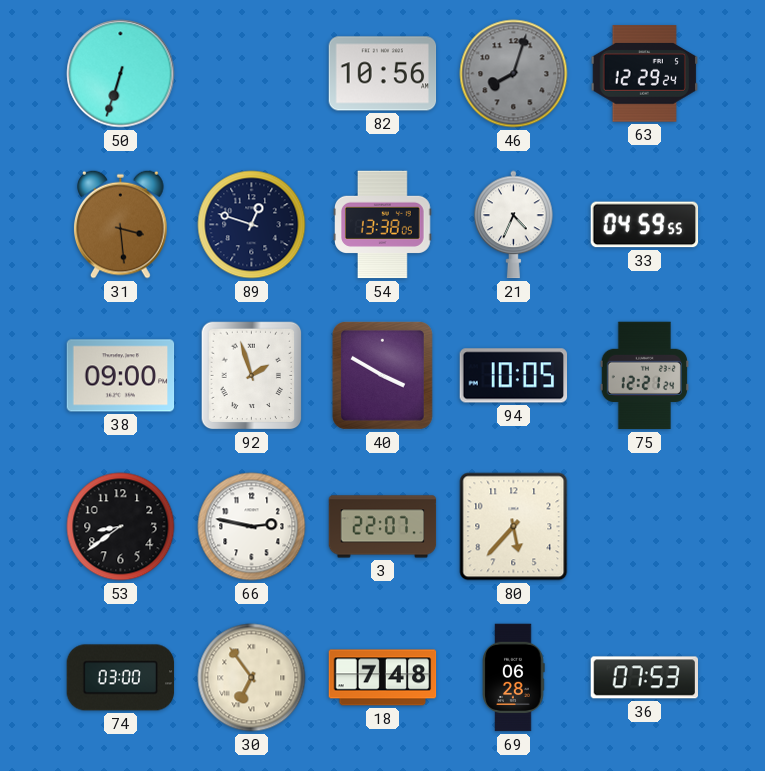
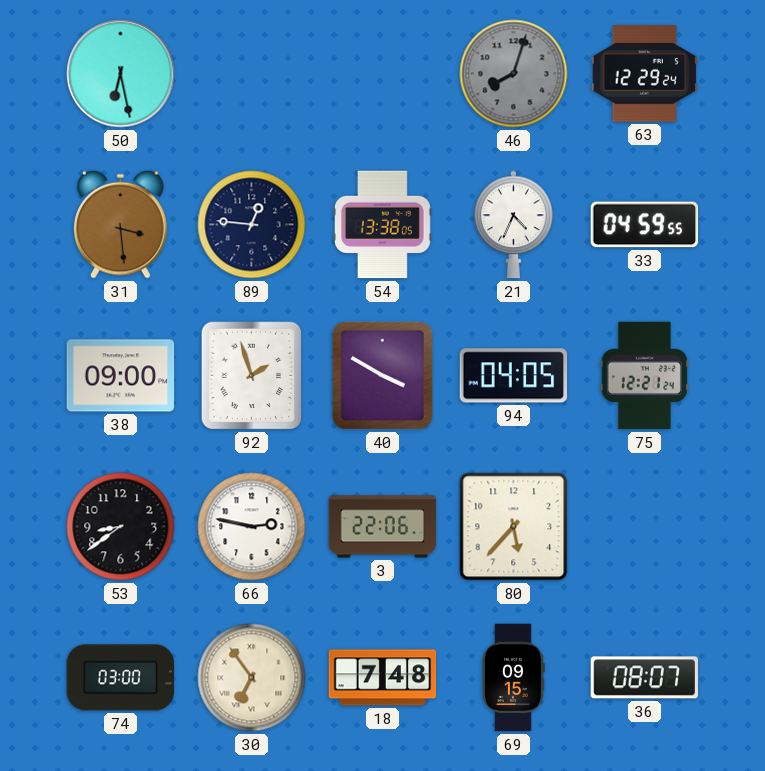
50: 6:33 -> 6:28
82: 10:56 -> none
89: 12:48 -> 12:46
94: 10:05 -> 04:05
3: 22:07 -> 22:06
69: 06:28 -> 09:15
36: 07:53 -> 08:07
